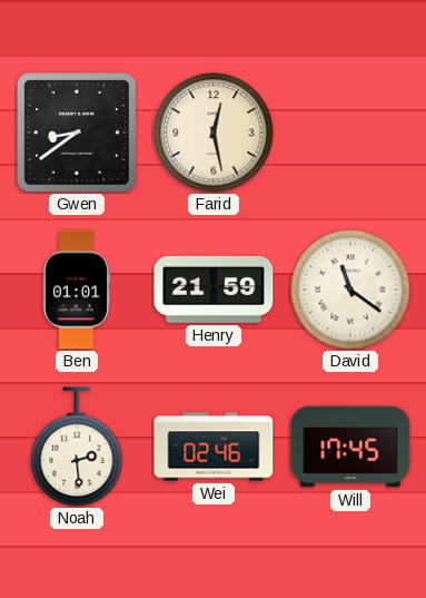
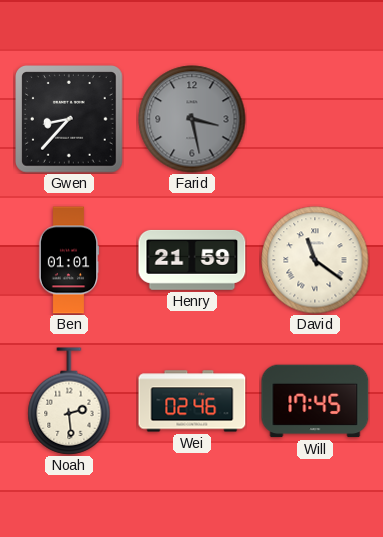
Gwen: 8:39 -> 8:37
Farid: 12:28 -> 3:28
Farid dial: cream -> grey
